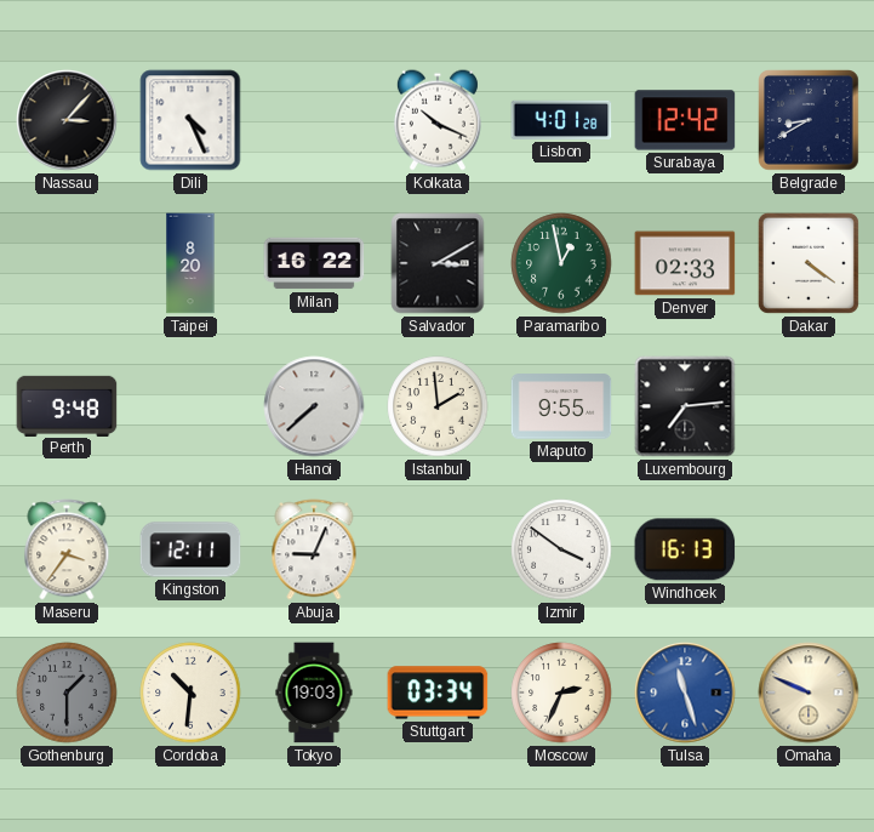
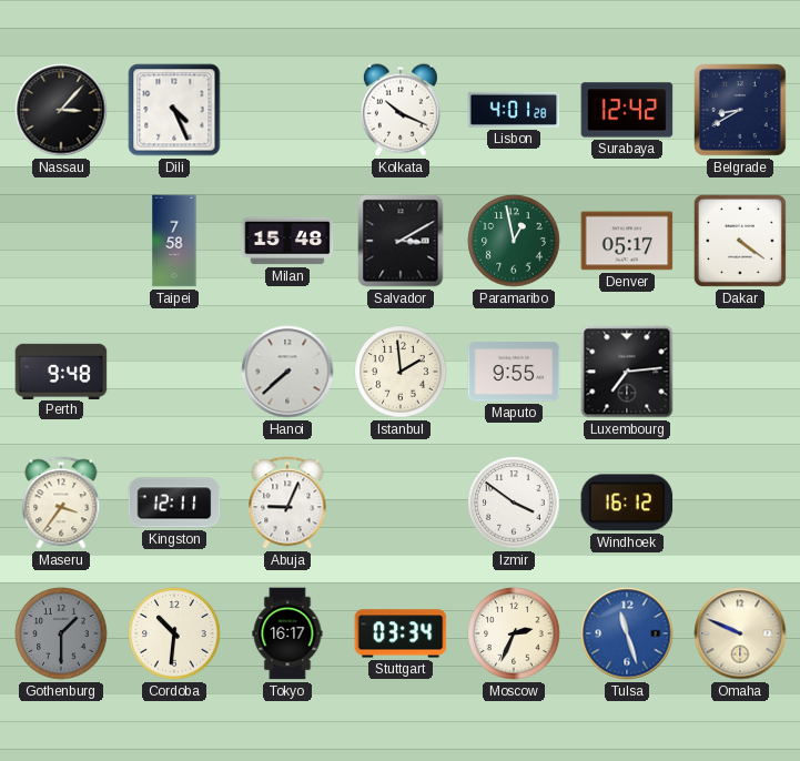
Taipei: 8:20 -> 7:58
Milan: 16:22 -> 15:48
Denver: 02:33 -> 05:17
Windhoek: 16:13 -> 16:12
Tokyo: 19:03 -> 16:17
